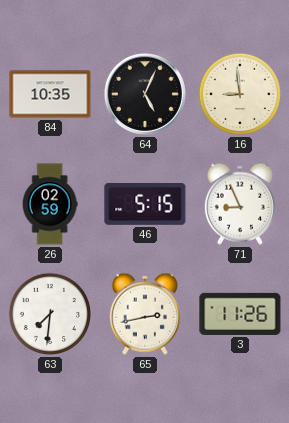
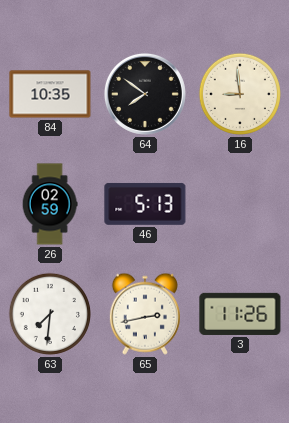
64: 5:04 -> 7:51
46: 5:15 -> 5:13
71: 8:56 -> none
